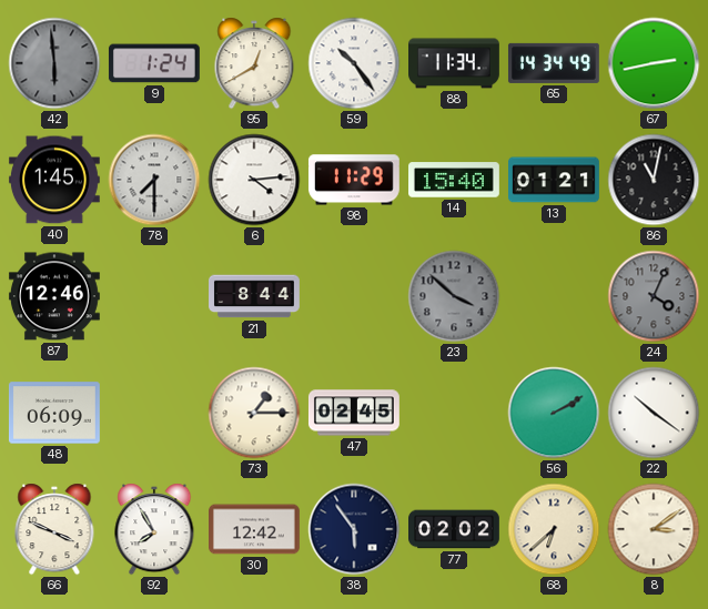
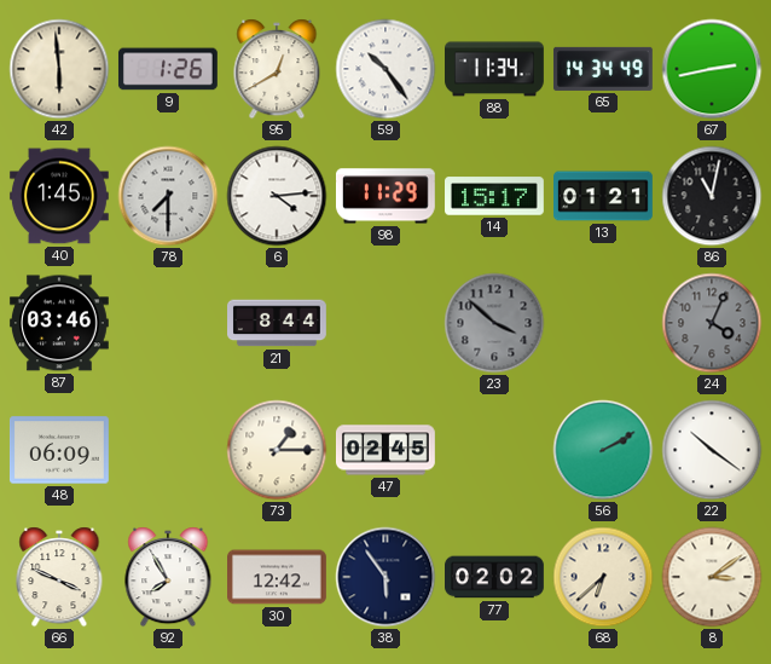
42 dial: grey -> cream
9: 1:24 -> 1:26
14: 15:40 -> 15:17
87: 12:46 -> 03:46
